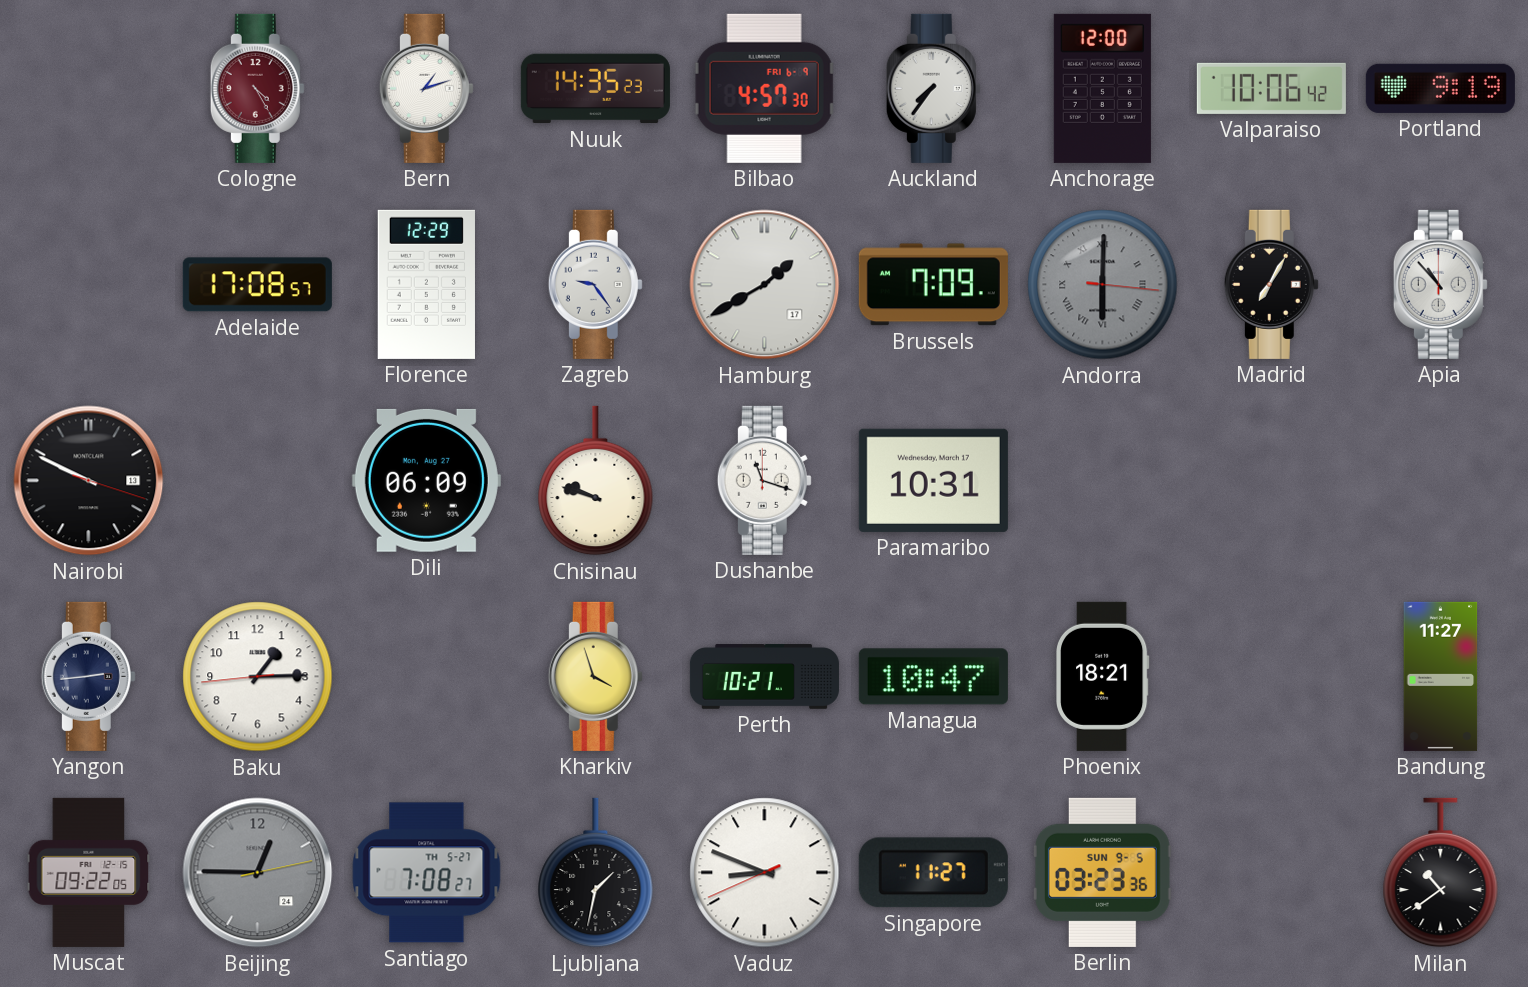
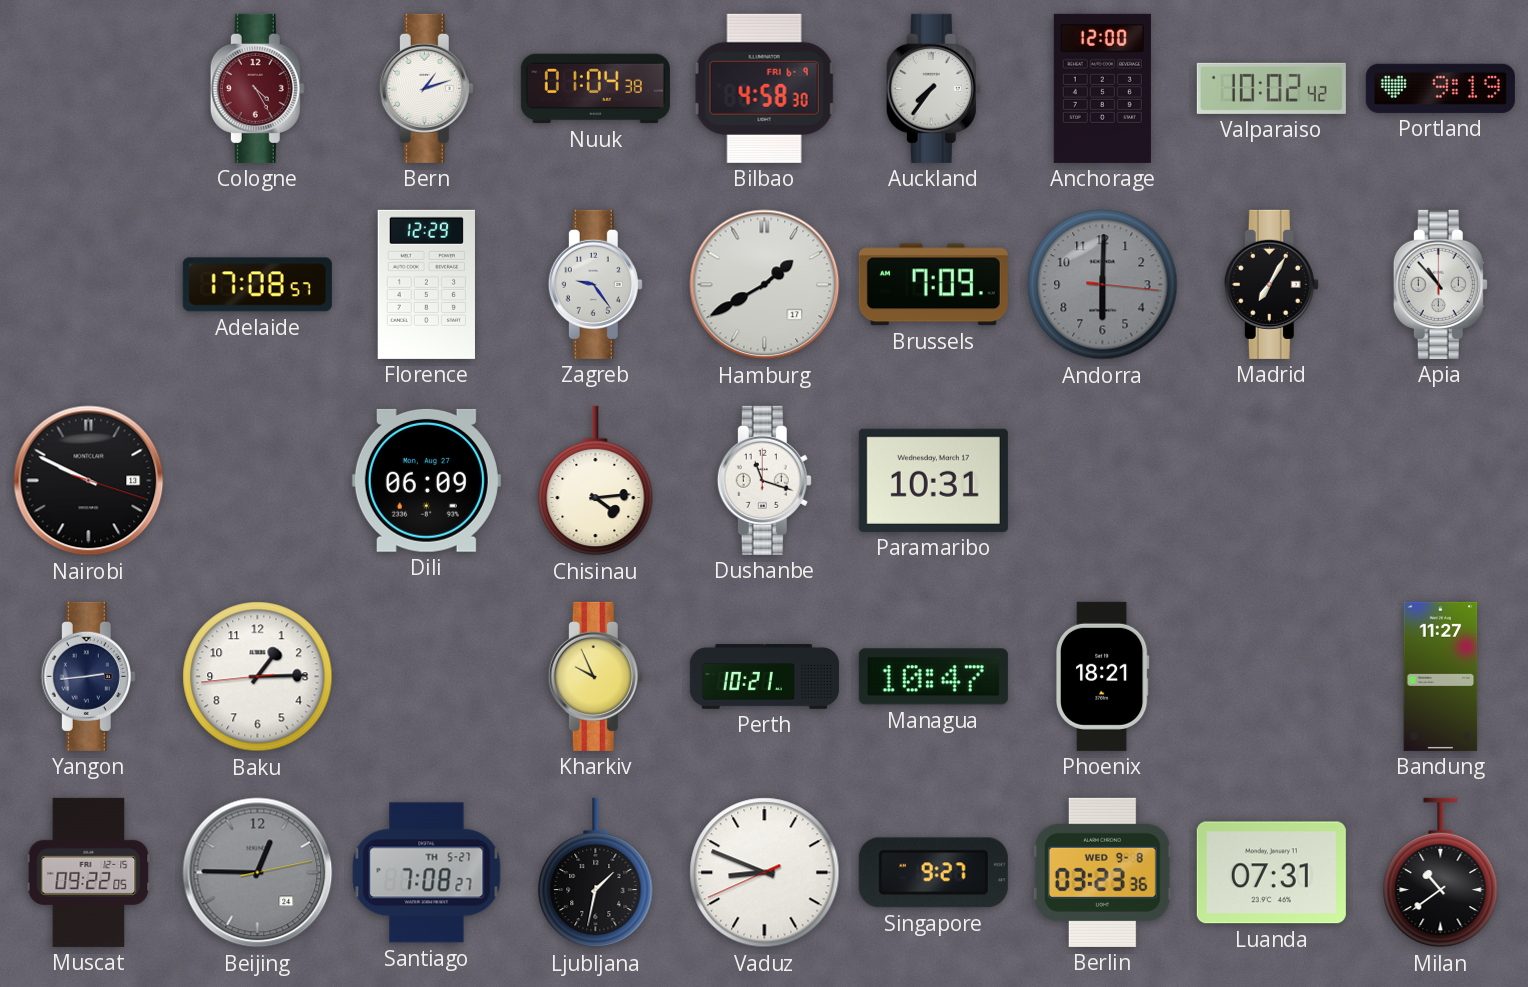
Nuuk: 14:35 -> 01:04
Bilbao: 4:57 -> 4:58
Valparaiso: 10:06 -> 10:02
Andorra numerals: Roman -> Arabic
Chisinau: 9:48 -> 4:14
Kharkiv: 3:57 -> 9:56
Singapore: 11:27 -> 9:27
Berlin date: SUN 9-5 -> WED 9-8
Luanda: none -> 07:31
